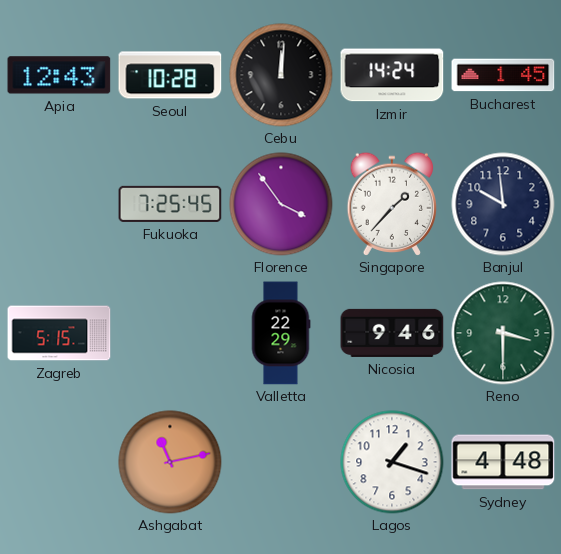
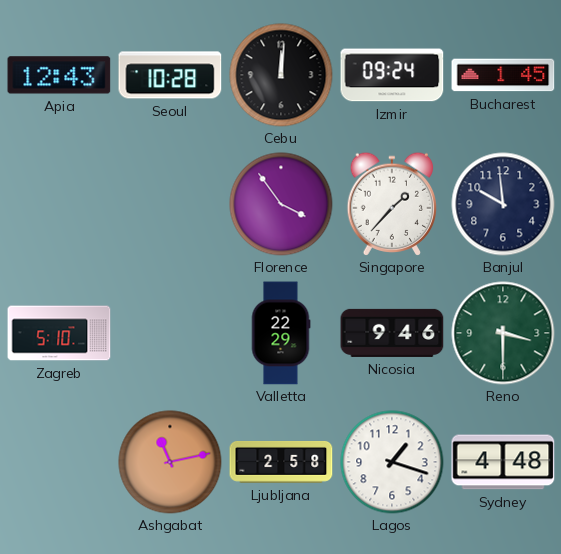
Izmir: 14:24 -> 09:24
Fukuoka: 7:25 -> none
Zagreb: 5:15 -> 5:10
Ljubljana: none -> 2:58
